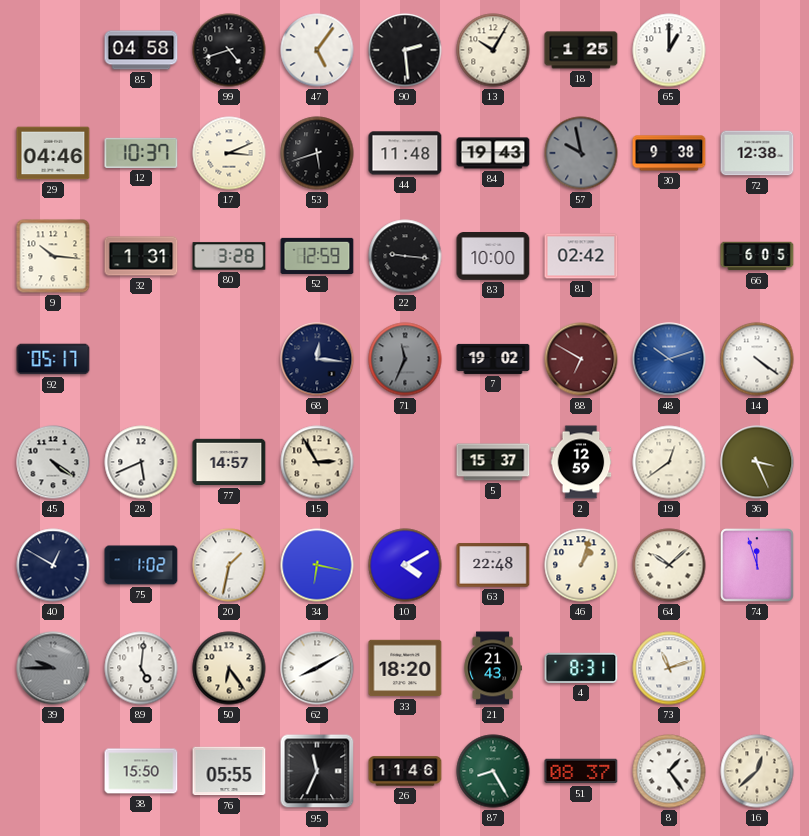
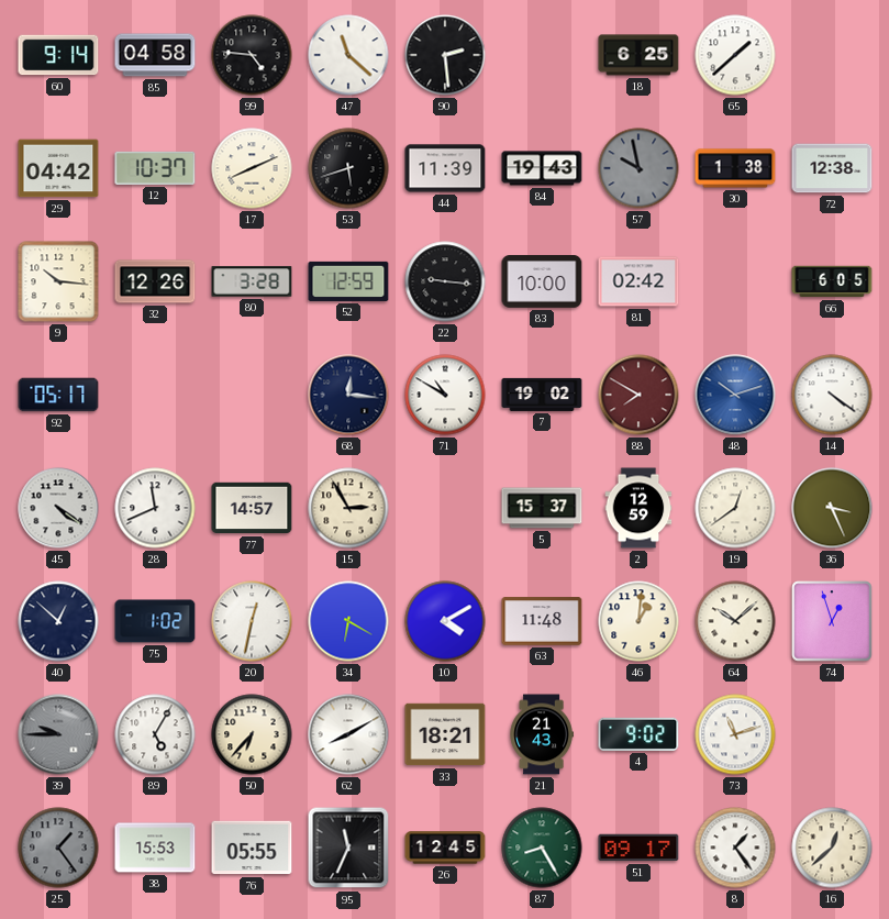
60: none -> 9:14
99: 4:42 -> 4:46
47: 5:06 -> 11:22
13: 10:05 -> none
18: 1:25 -> 6:25
65: 1:00 -> 1:38
29: 04:46 -> 04:42
17: 3:11 -> 8:11
44: 11:48 -> 11:39
30: 9:38 -> 1:38
32: 1:31 -> 12:26
71: 11:34 -> 10:50
71 dial: grey -> white
88: 6:50 -> 7:50
28: 5:41 -> 11:41
40: 12:50 -> 12:52
20: 1:32 -> 12:32
34: 6:17 -> 6:20
63: 22:48 -> 11:48
46: 1:03 -> 1:01
74: 11:57 -> 12:57
89: 5:01 -> 5:05
50: 6:24 -> 6:37
33: 18:20 -> 18:21
4: 8:31 -> 9:02
25: none -> 1:24
38: 15:50 -> 15:53
26: 11:46 -> 12:45
51: 08:37 -> 09:17
